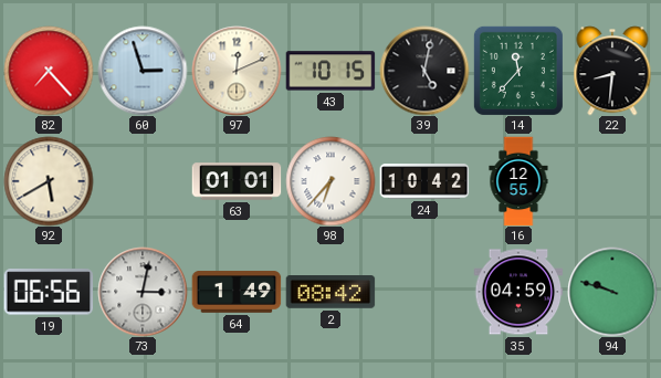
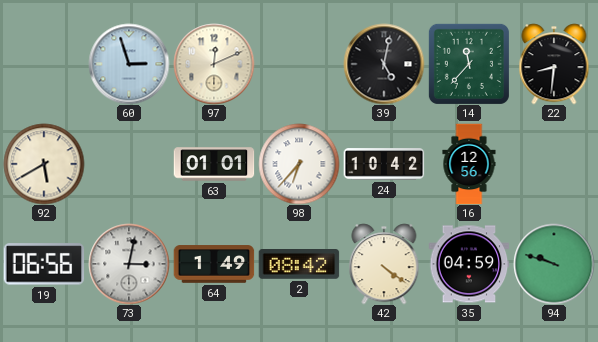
82: 7:23 -> none
43: 10:15 -> none
16: 12:55 -> 12:56
42: none -> 4:21
